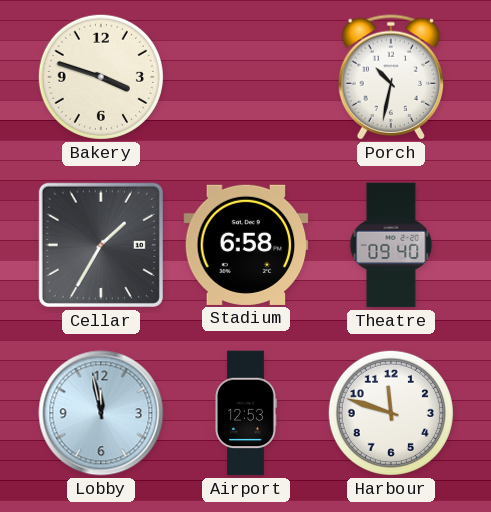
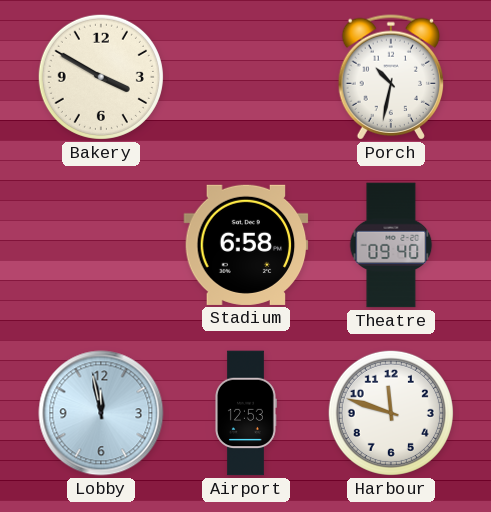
Bakery: 3:48 -> 3:50
Cellar: 1:35 -> none
